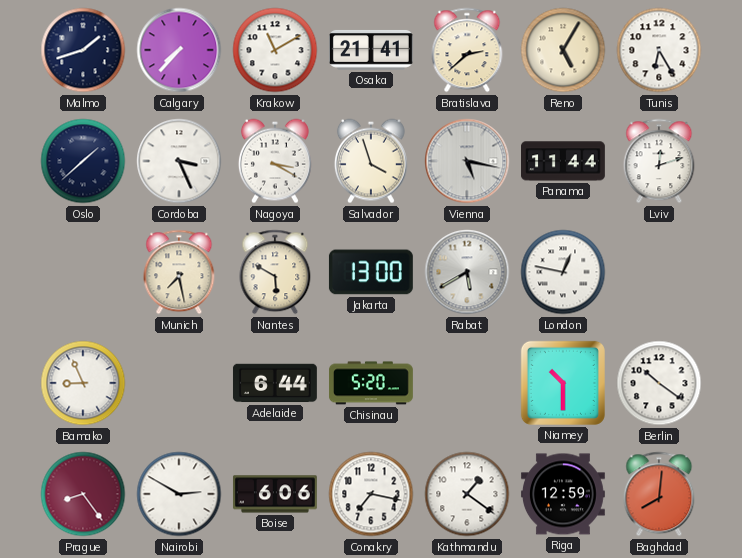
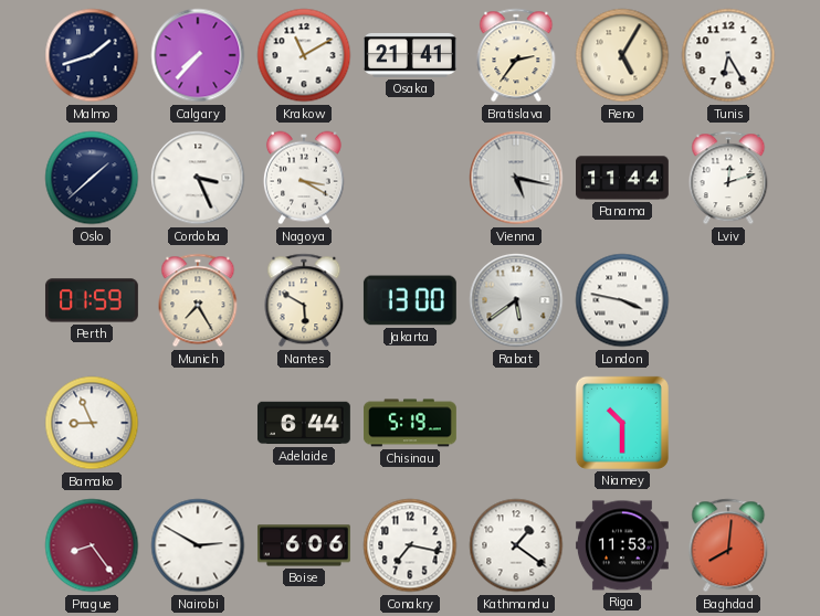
Bratislava: 2:38 -> 2:36
Salvador: 3:57 -> none
Perth: none -> 01:59
Munich: 7:28 -> 7:25
Rabat: 5:40 -> 5:39
London: 12:47 -> 3:47
Chisinau: 5:20 -> 5:19
Berlin: 10:21 -> none
Riga: 12:59 -> 11:53
